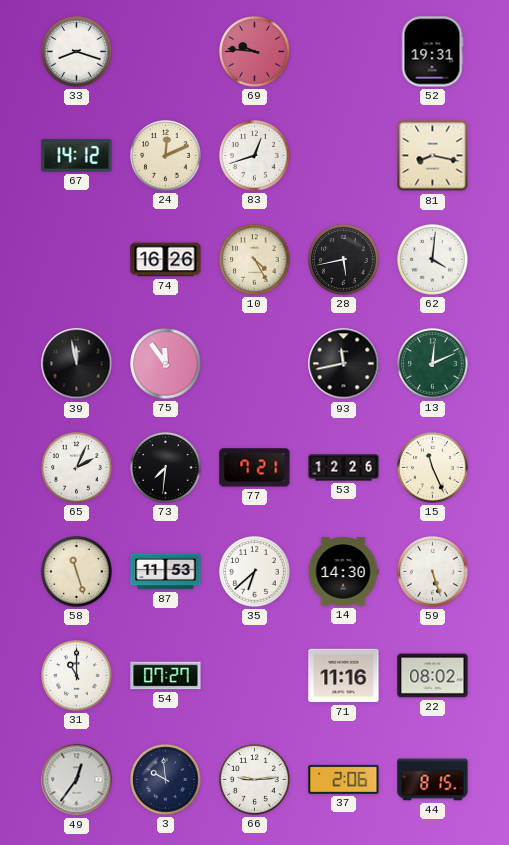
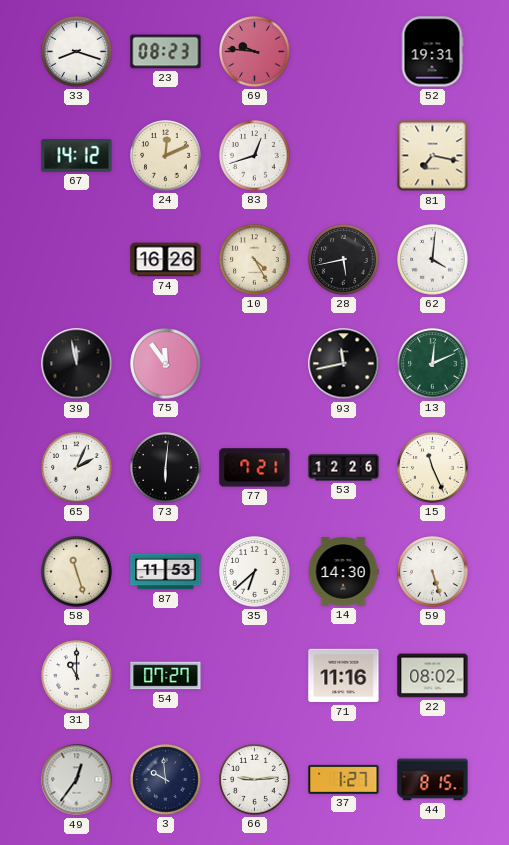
23: none -> 08:23
81: 8:17 -> 7:17
73: 7:31 -> 6:01
37: 2:06 -> 1:27
